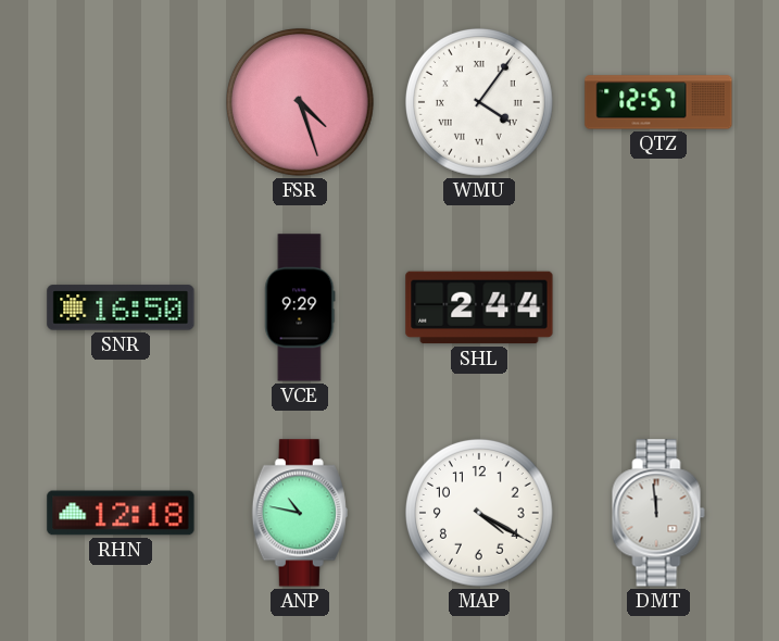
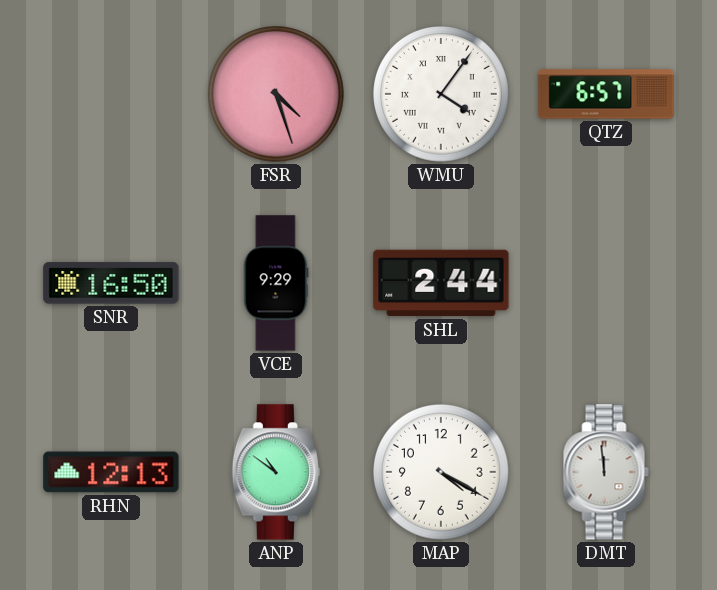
QTZ: 12:57 -> 6:57
RHN: 12:18 -> 12:13
ANP: 10:47 -> 10:51
